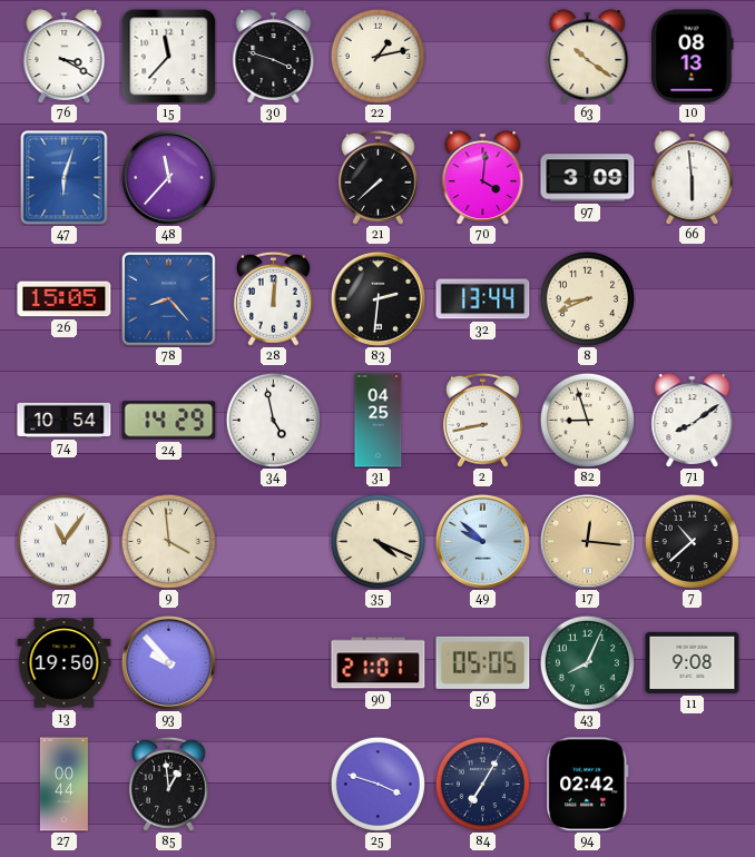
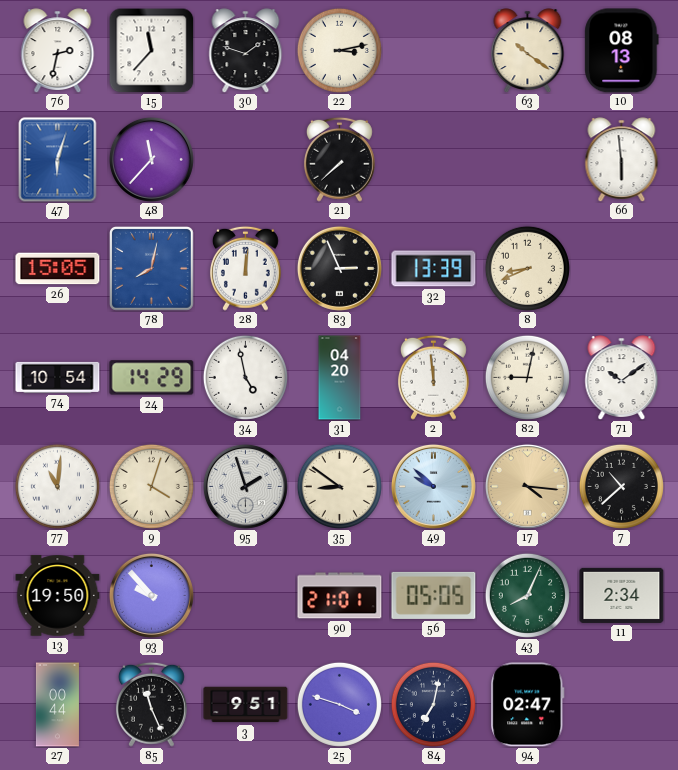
76: 3:20 -> 2:32
30: 3:48 -> 1:48
22: 1:13 -> 3:13
70: 4:01 -> none
97: 3:09 -> none
78: 8:23 -> 8:02
83: 2:31 -> 2:56
32: 13:44 -> 13:39
31: 04:25 -> 04:20
2: 8:43 -> 11:59
82: 8:57 -> 9:02
71: 8:09 -> 10:09
77: 11:06 -> 11:01
9: 3:59 -> 4:03
95: none -> 1:57
35: 4:19 -> 8:51
17: 12:16 -> 4:16
11: 9:08 -> 2:34
85: 12:59 -> 11:26
3: none -> 9:51
84: 7:05 -> 7:02
94: 02:42 -> 02:47
